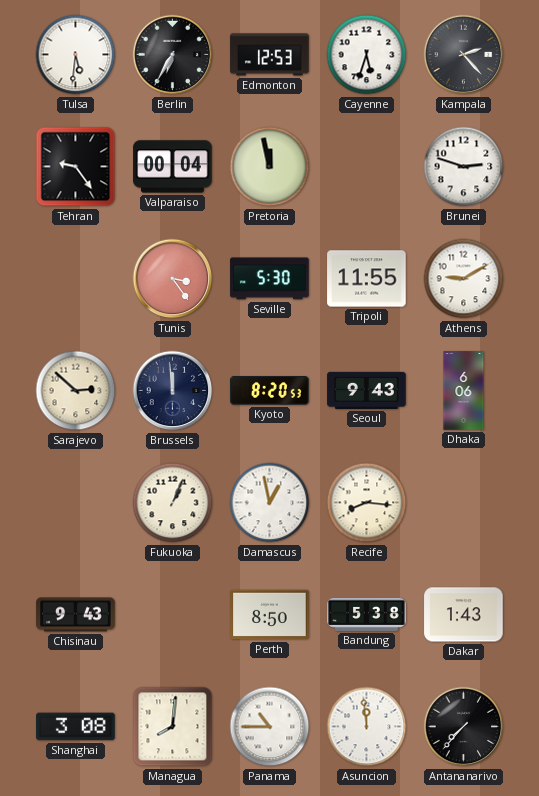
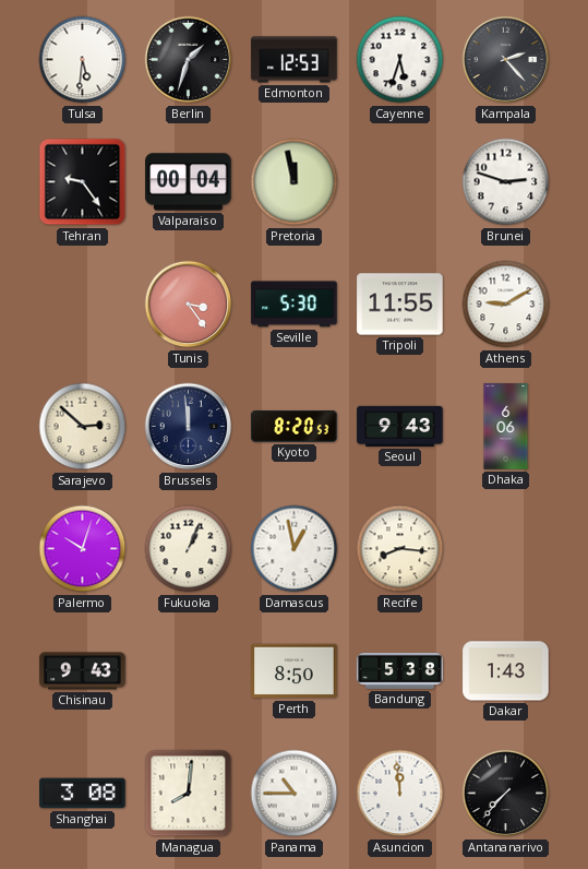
Berlin: 6:35 -> 1:33
Palermo: none -> 10:03
